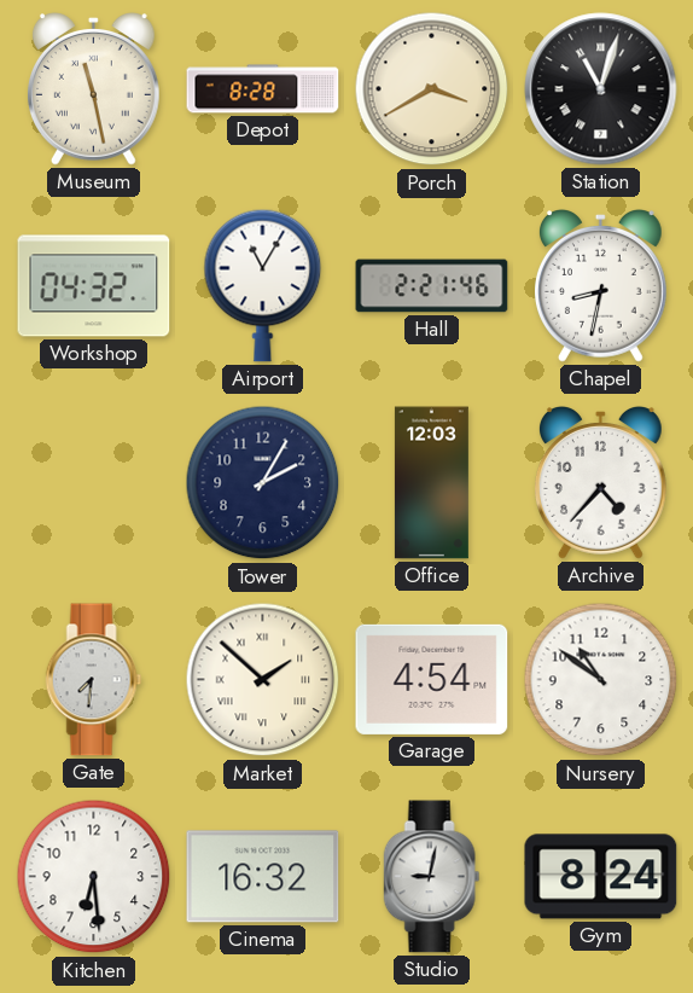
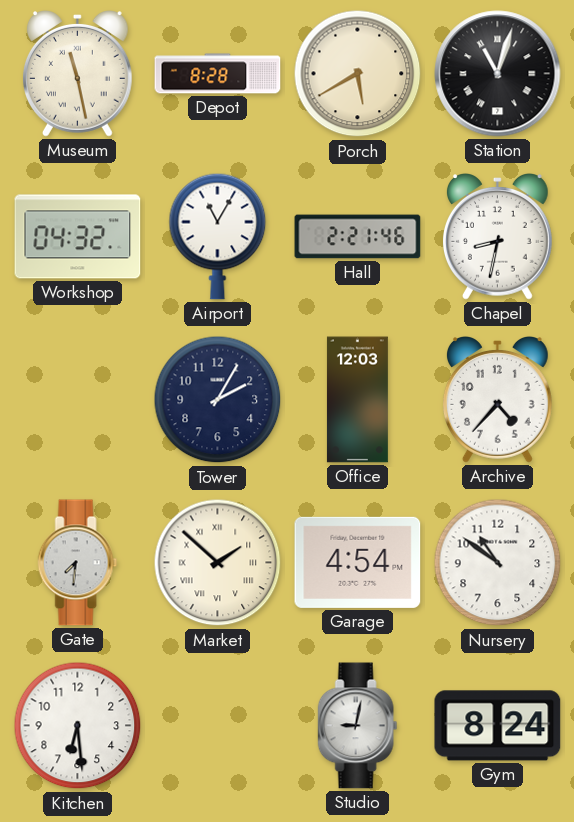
Porch: 3:40 -> 5:40
Cinema: 16:32 -> none
